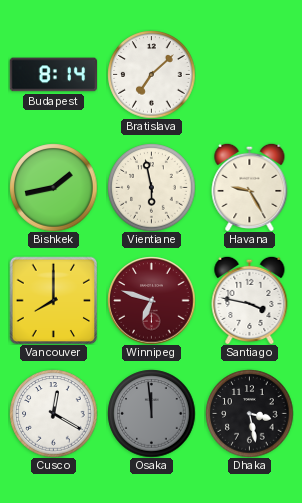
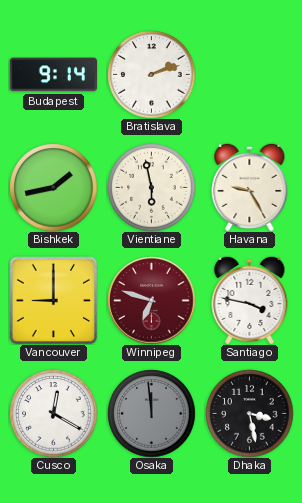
Budapest: 8:14 -> 9:14
Bratislava: 7:08 -> 2:12
Vancouver: 8:00 -> 9:00
